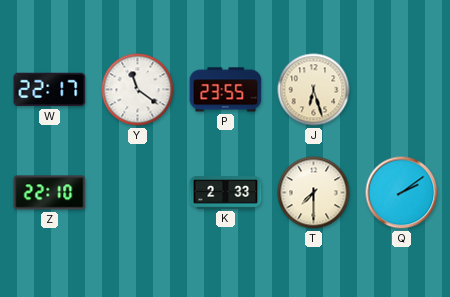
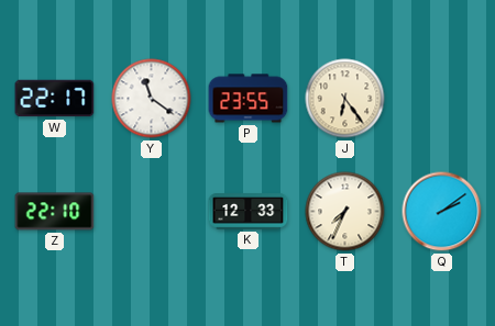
J: 6:27 -> 6:24
K: 2:33 -> 12:33
T: 7:30 -> 7:34
